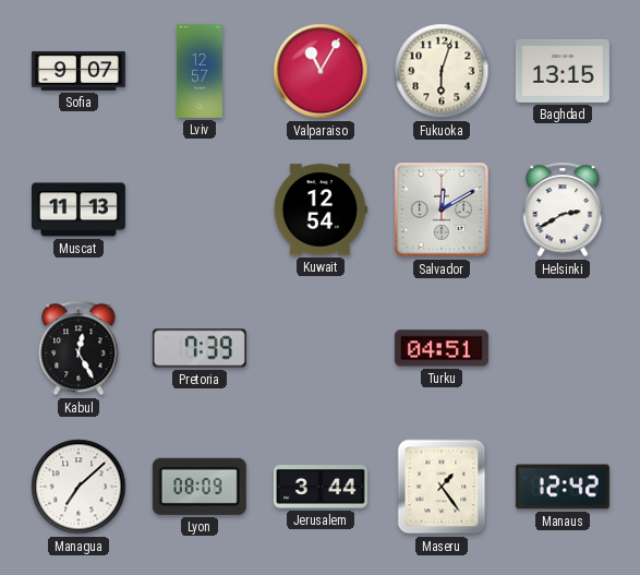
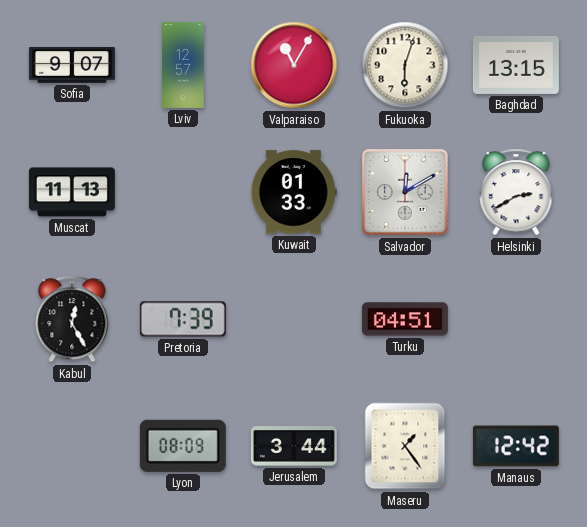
Kuwait: 12:54 -> 01:33
Managua: 7:08 -> none
